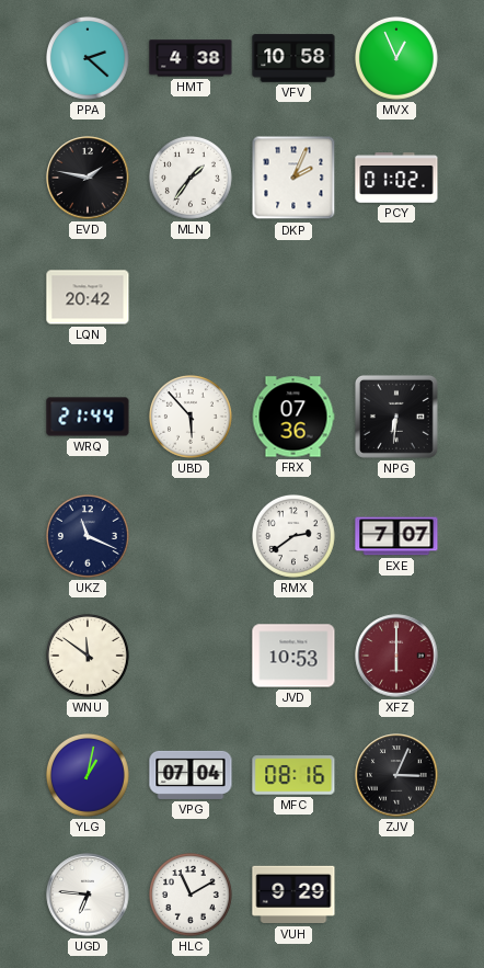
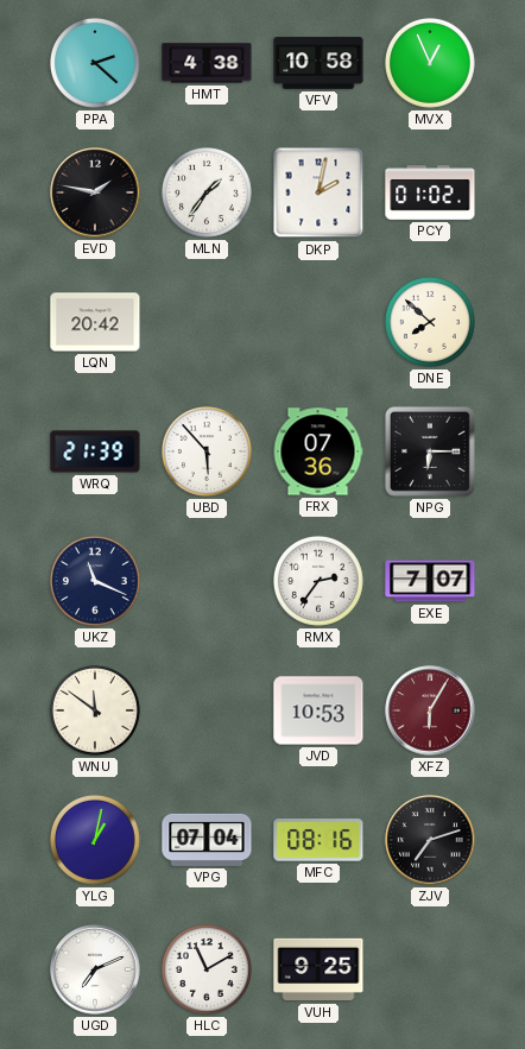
DKP: 2:04 -> 2:02
DNE: none -> 7:52
WRQ: 21:44 -> 21:39
NPG: 6:31 -> 6:15
RMX: 2:39 -> 2:36
XFZ: 6:00 -> 6:05
ZJV: 3:04 -> 7:12
UGD: 6:46 -> 7:11
VUH: 9:29 -> 9:25
